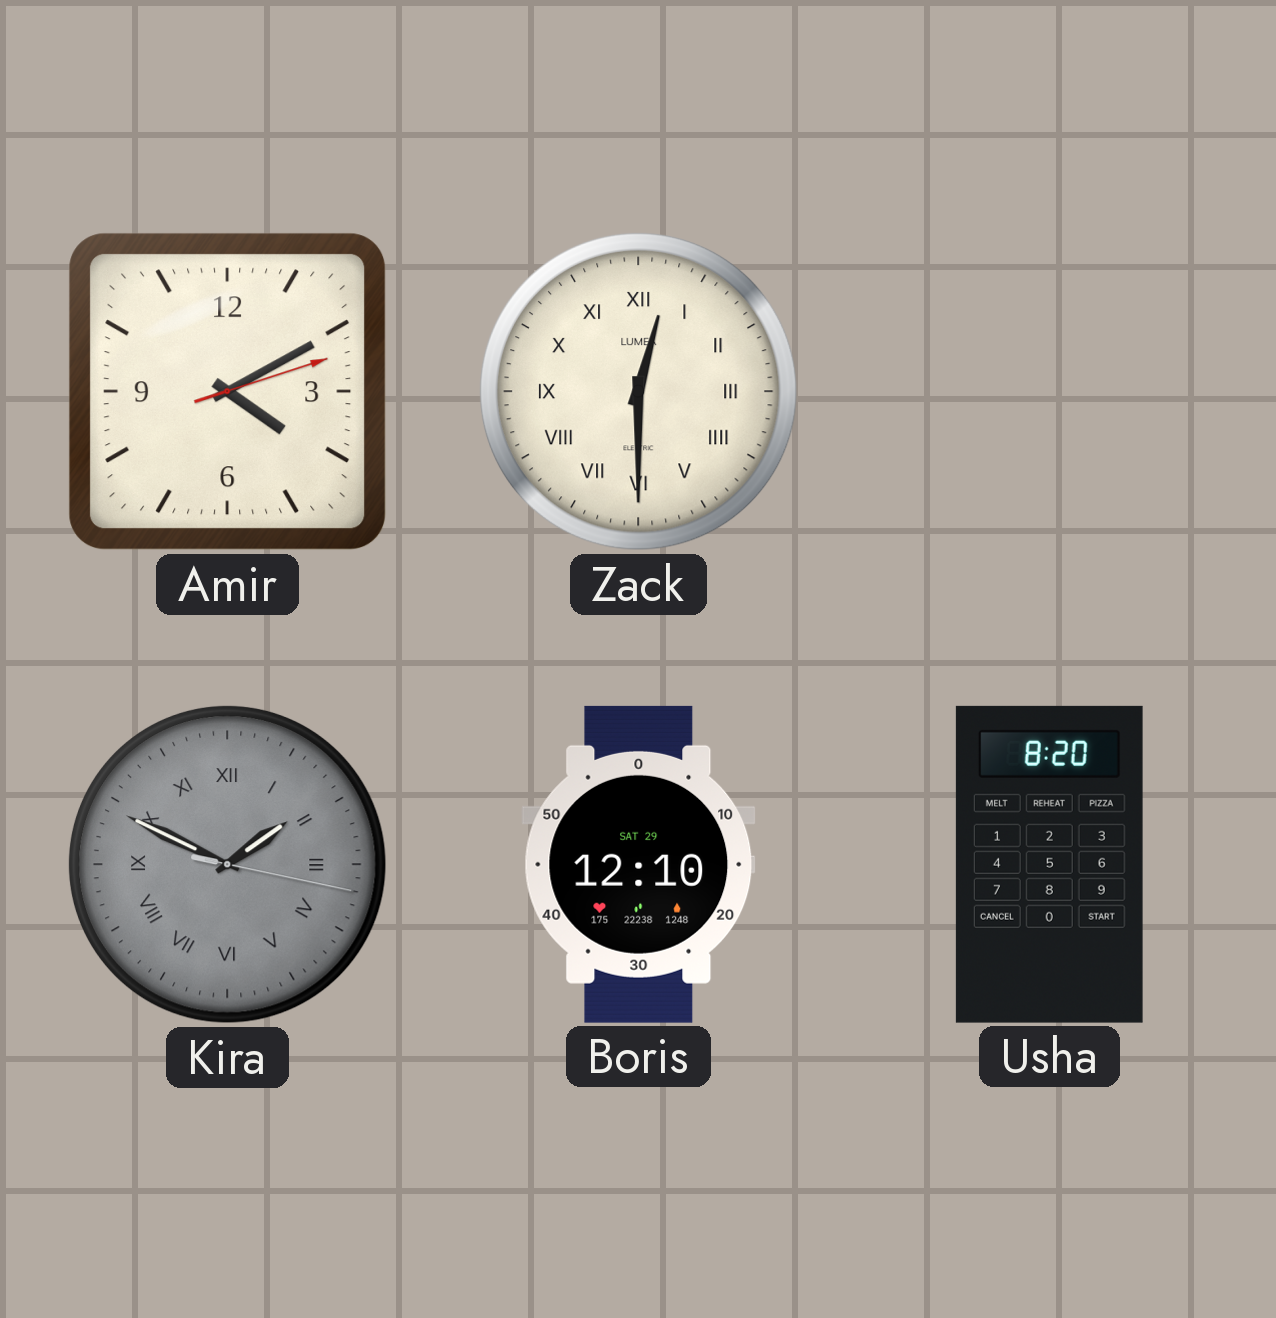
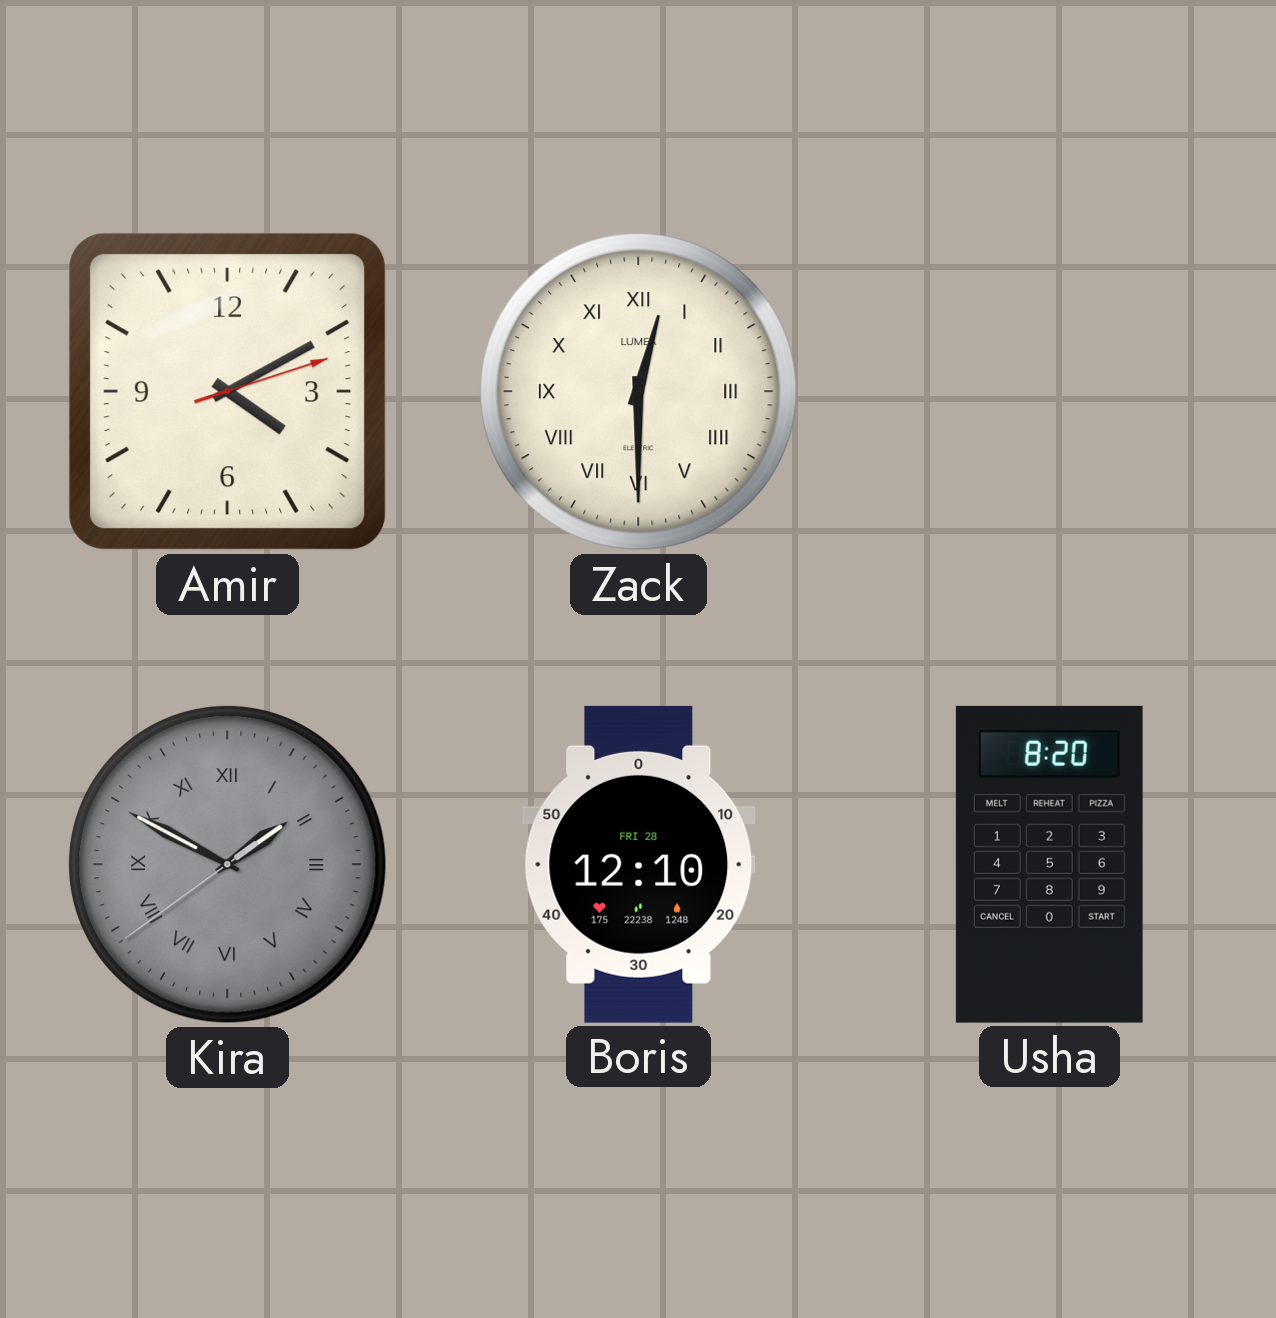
Kira: 1:49:17 -> 1:49:39
Boris date: SAT 29 -> FRI 28
